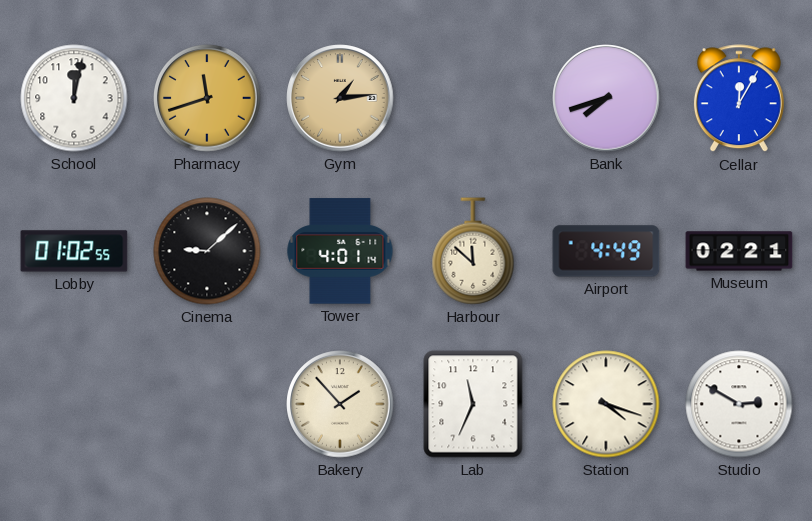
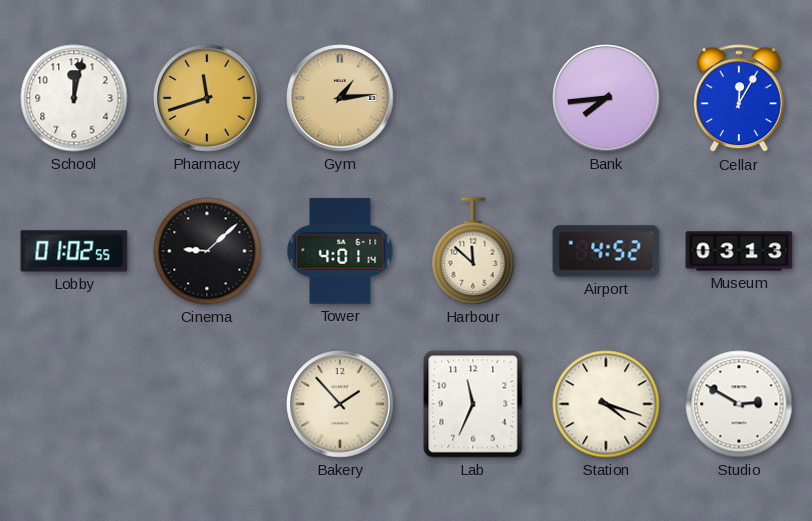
Bank: 7:42 -> 7:44
Airport: 4:49 -> 4:52
Museum: 02:21 -> 03:13
